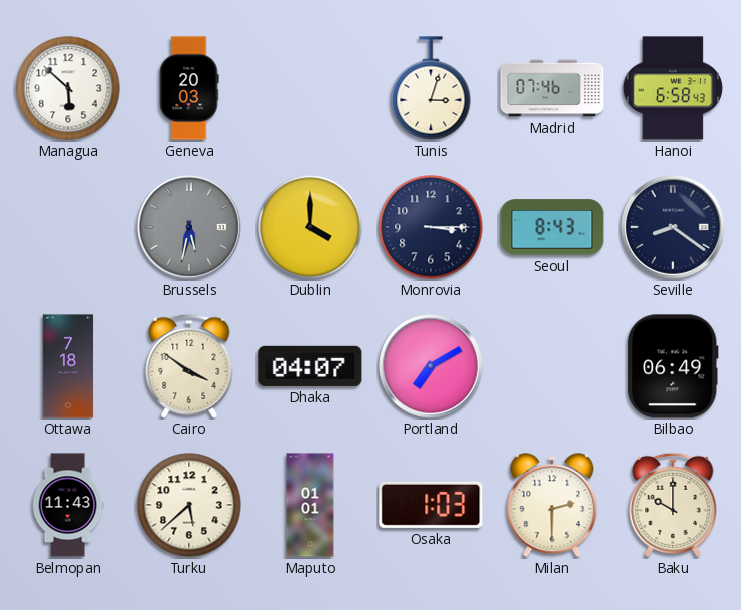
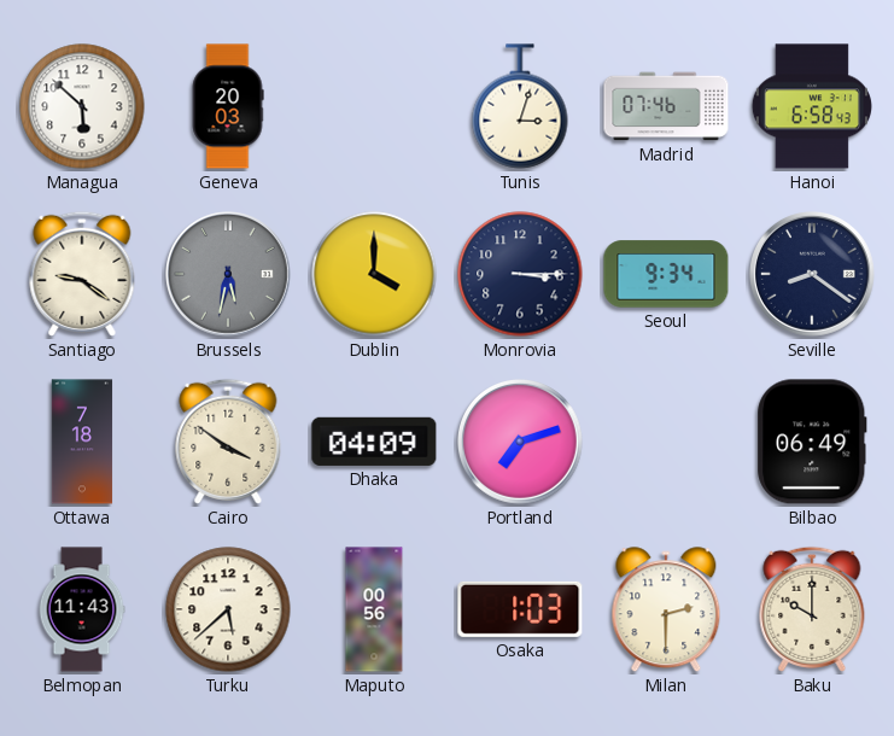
Santiago: none -> 9:21
Seoul: 8:43 -> 9:34
Dhaka: 04:07 -> 04:09
Portland: 7:10 -> 7:12
Maputo: 01:01 -> 00:56
